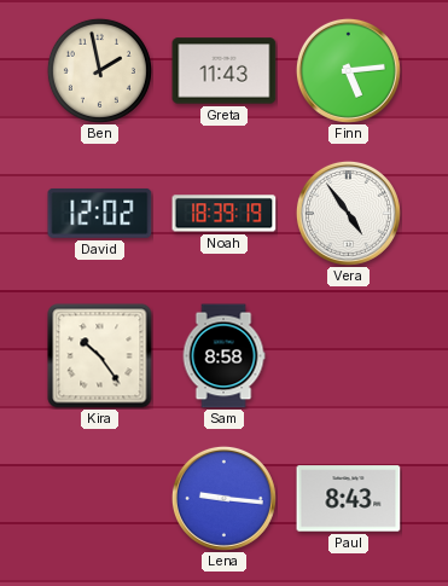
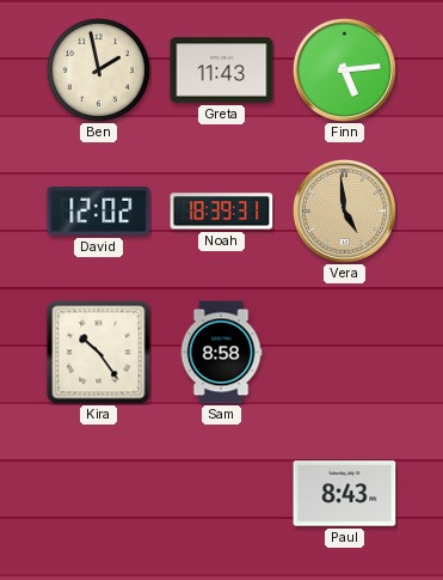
Noah: 18:39:19 -> 18:39:31
Vera: 4:54 -> 4:59
Vera dial: white -> champagne
Lena: 9:16 -> none
